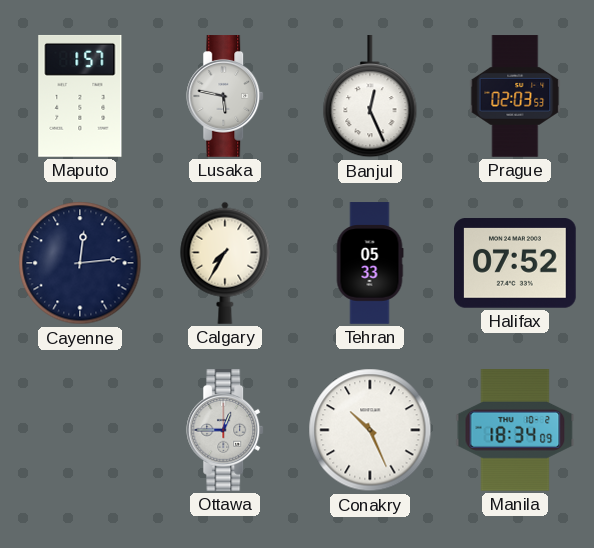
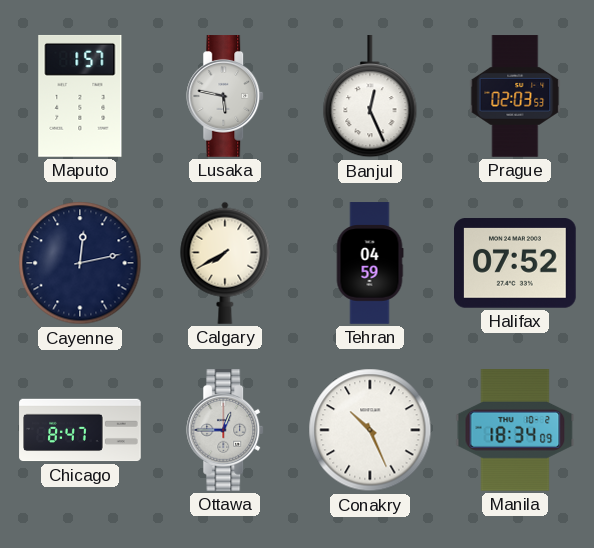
Cayenne: 12:14 -> 12:13
Calgary: 7:35 -> 7:40
Tehran: 05:33 -> 04:59
Chicago: none -> 8:47
